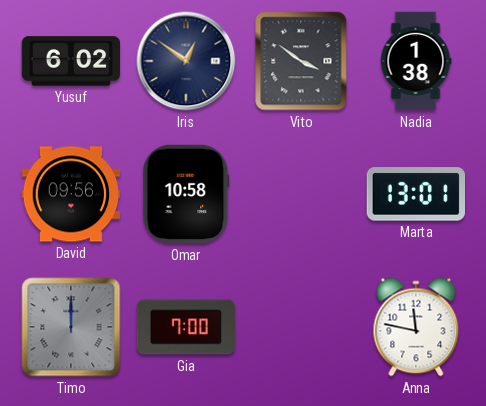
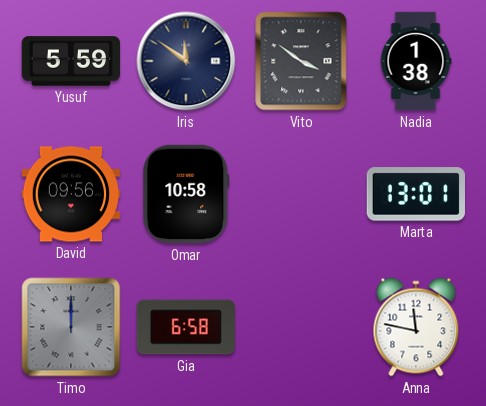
Yusuf: 6:02 -> 5:59
Iris: 12:51 -> 11:51
Gia: 7:00 -> 6:58
